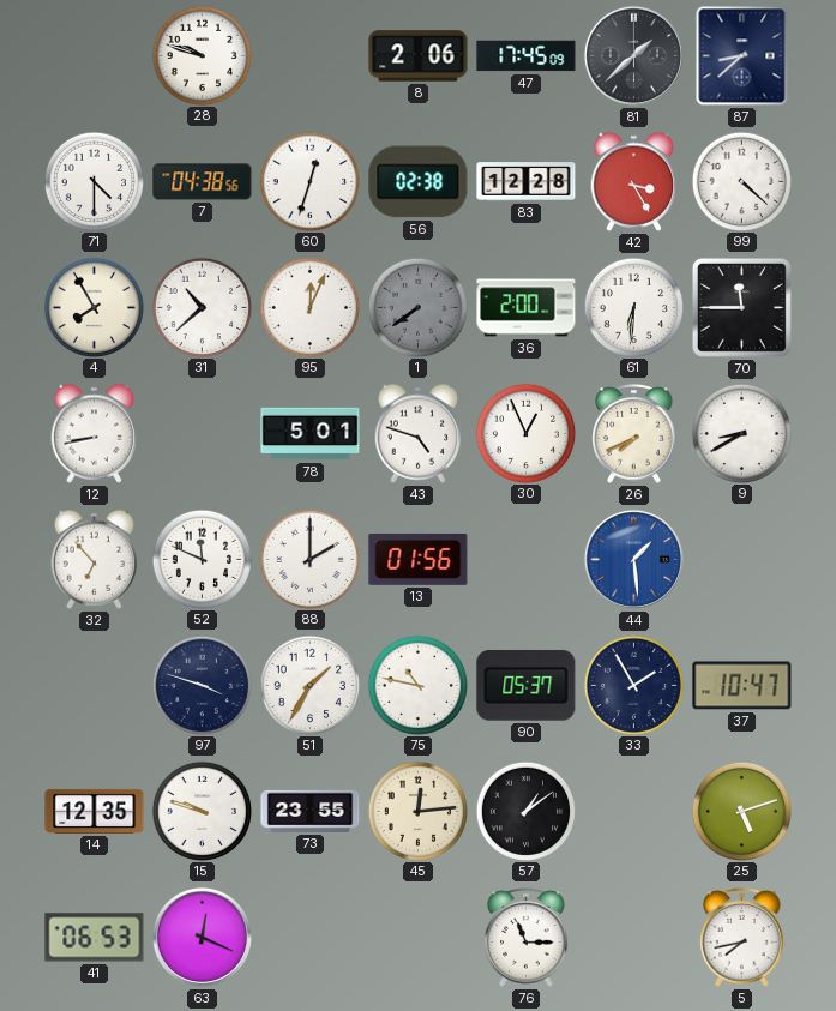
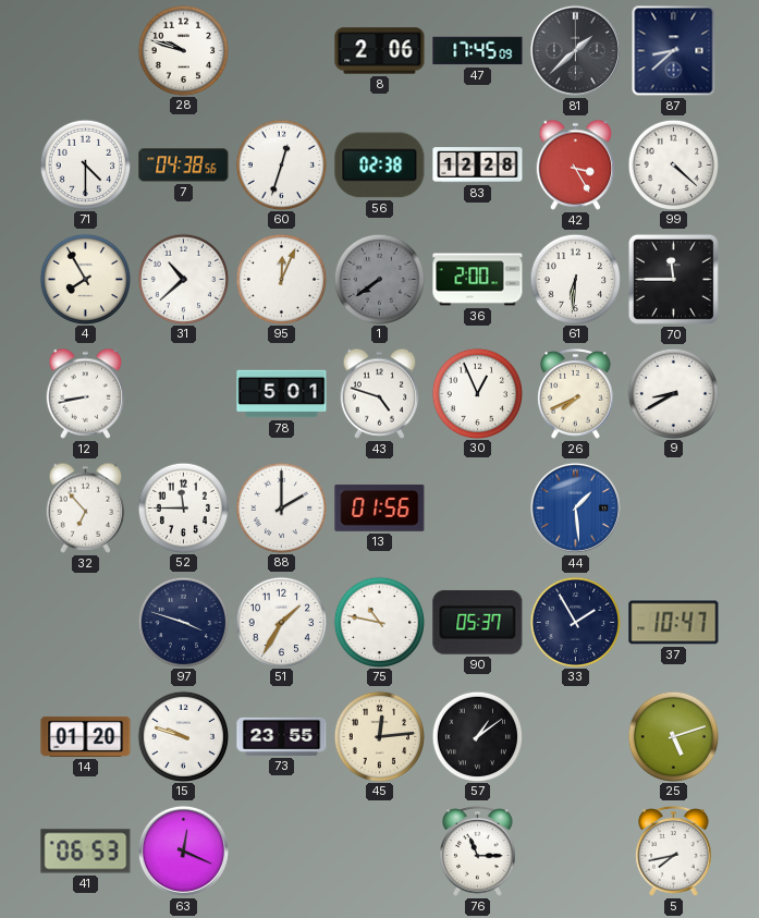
52: 11:49 -> 11:45
14: 12:35 -> 01:20
